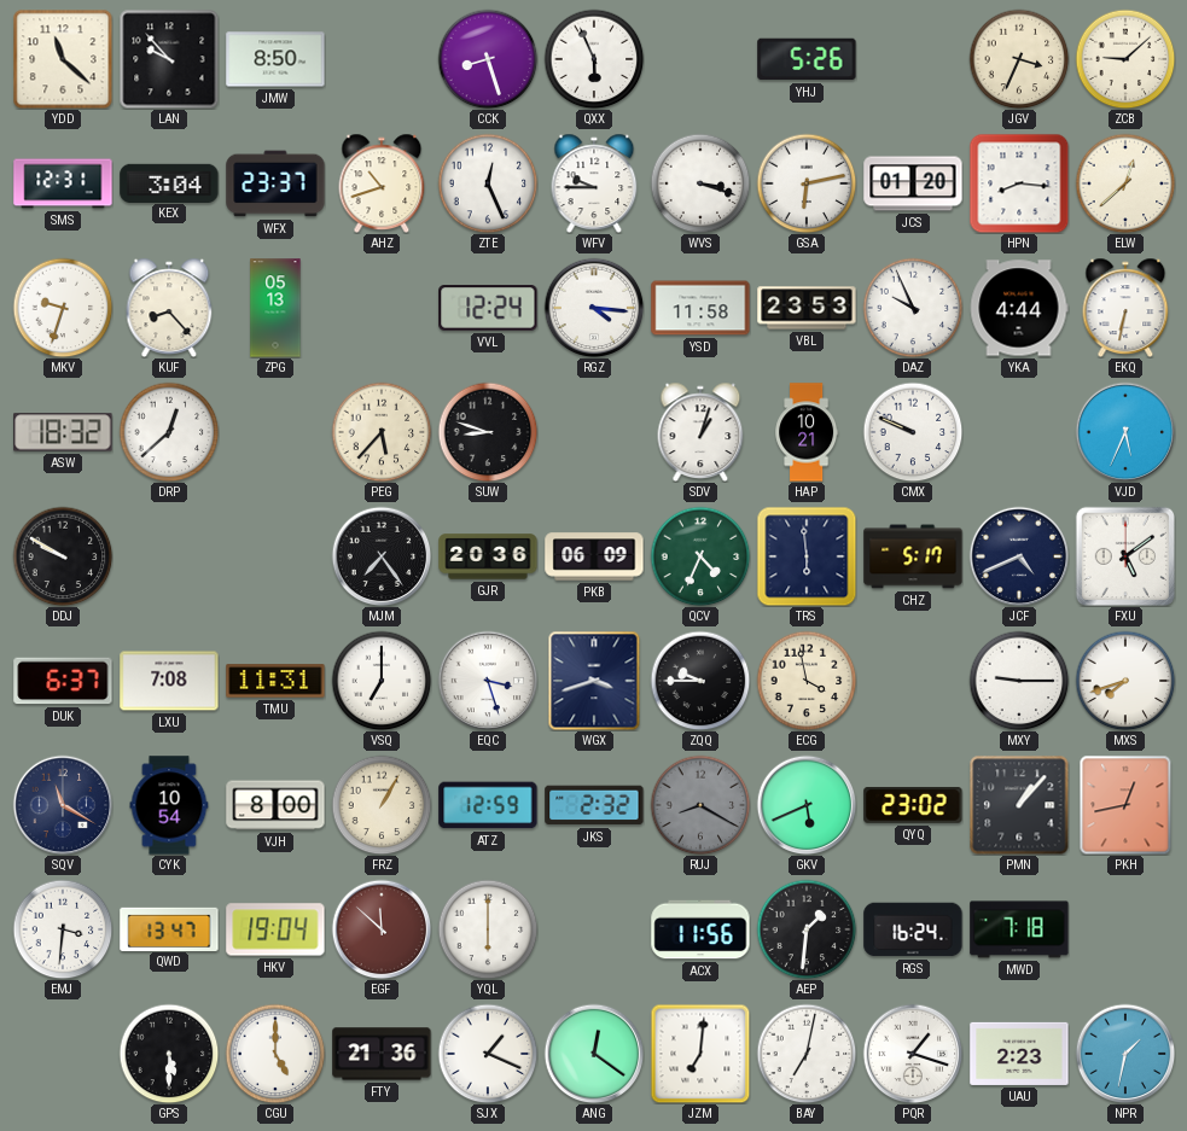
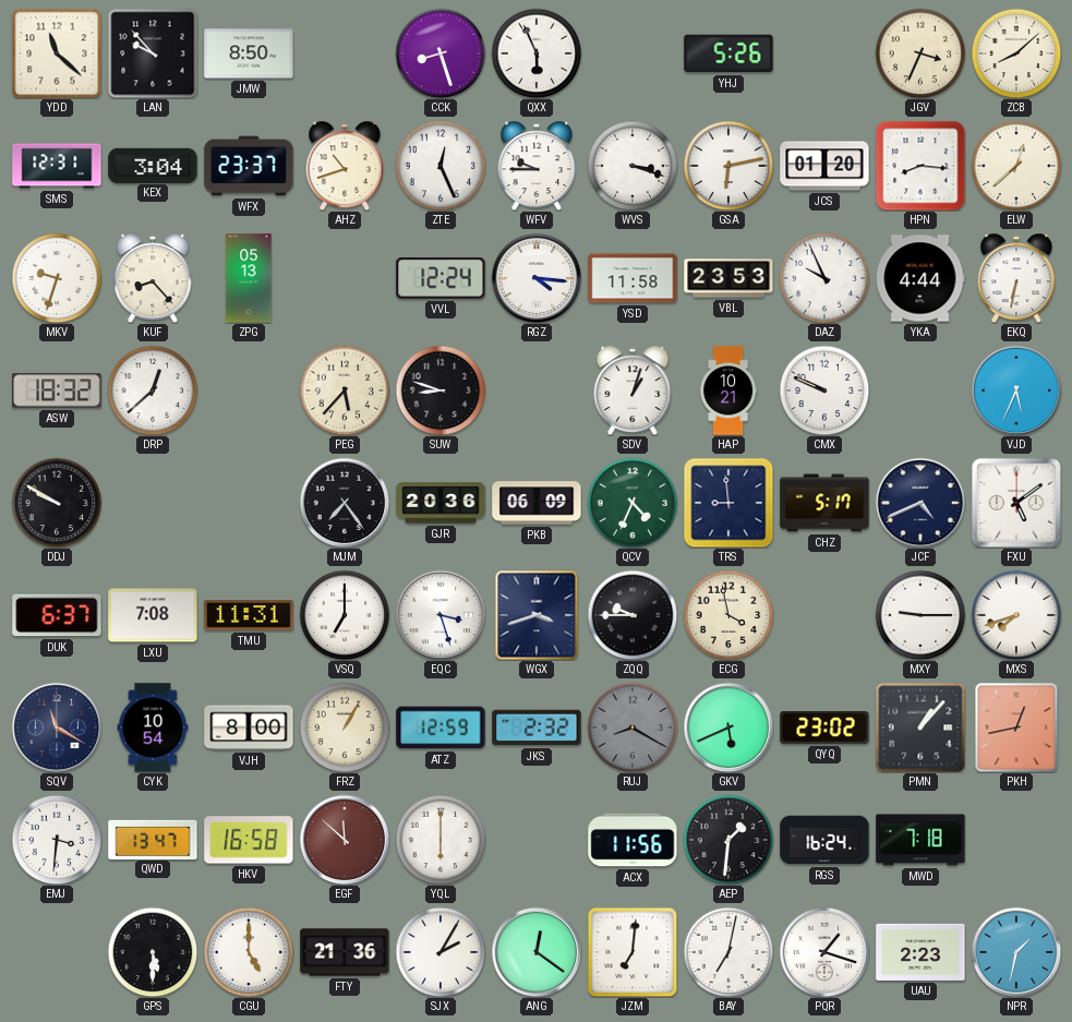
ZCB: 9:08 -> 8:08
TRS: 5:59 -> 8:59
HKV: 19:04 -> 16:58
SJX: 1:19 -> 2:05
